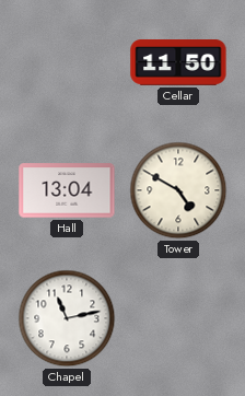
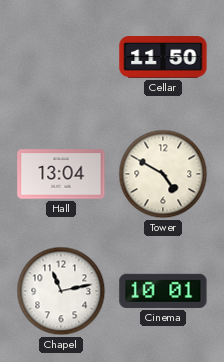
Cinema: none -> 10:01
